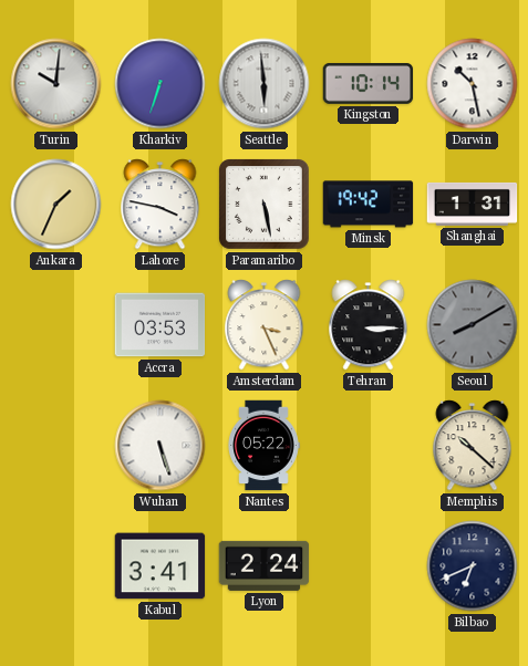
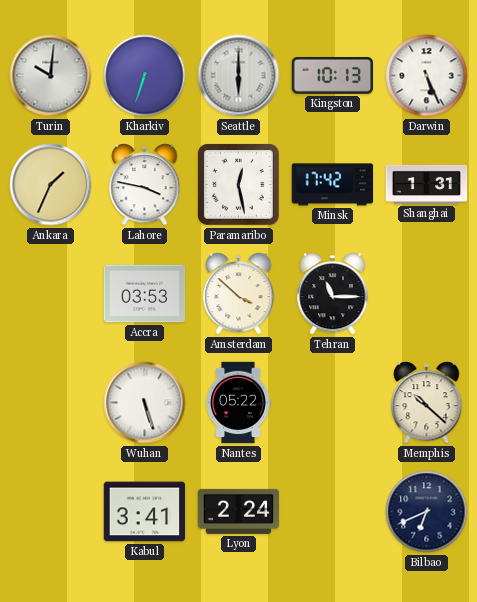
Seattle: 5:59 -> 6:00
Kingston: 10:14 -> 10:13
Darwin: 10:28 -> 5:26
Paramaribo: 5:28 -> 12:28
Minsk: 19:42 -> 17:42
Amsterdam: 3:26 -> 3:52
Tehran: 3:15 -> 11:15
Seoul: 8:10 -> none
